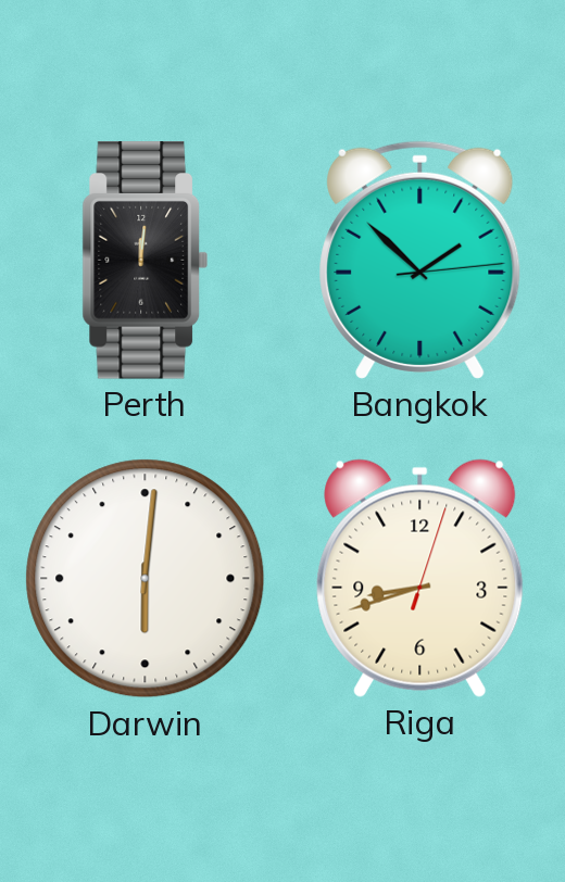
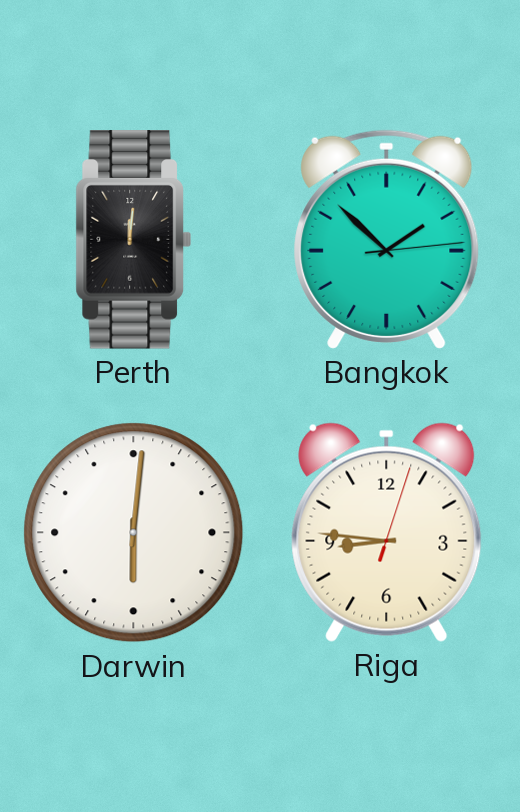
Riga: 8:42 -> 8:46
